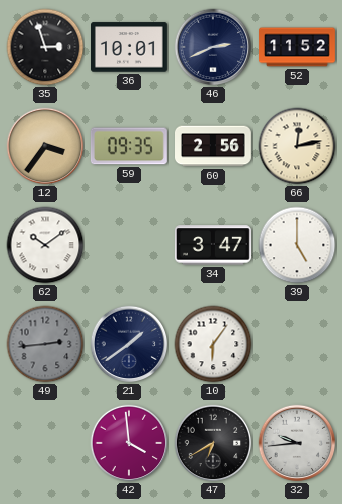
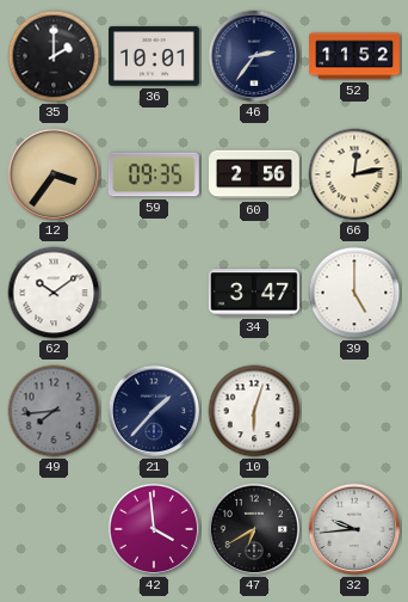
35: 2:57 -> 2:00
46: 2:41 -> 2:36
49: 2:44 -> 7:44
21: 1:39 -> 1:37
10: 6:06 -> 6:03
